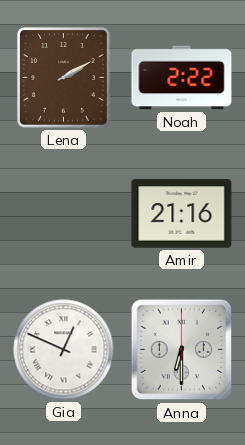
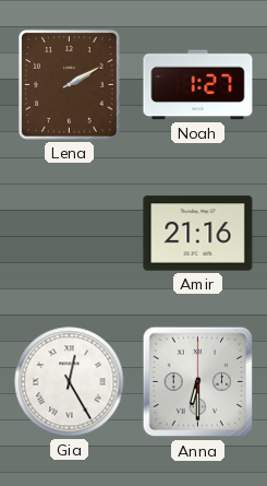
Noah: 2:22 -> 1:27
Gia: 12:49 -> 12:25
